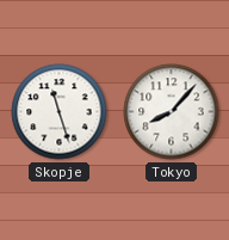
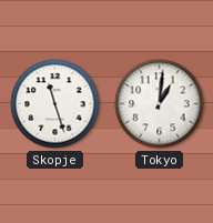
Tokyo: 8:07 -> 1:01
